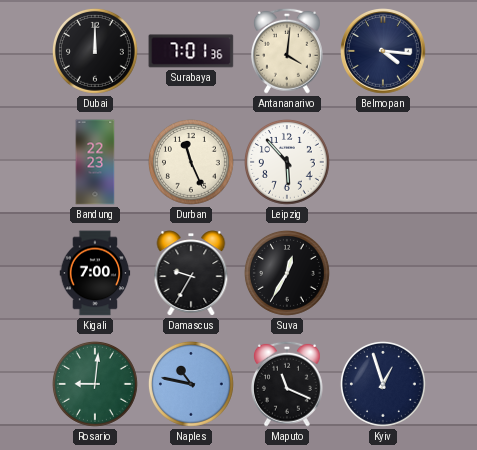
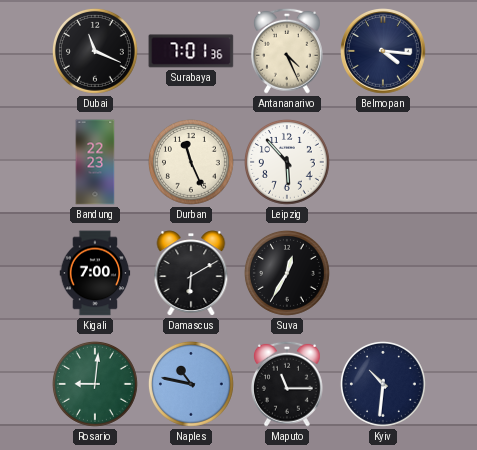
Dubai: 12:00 -> 11:19
Antananarivo: 4:01 -> 4:26
Damascus: 9:35 -> 6:10
Maputo: 11:19 -> 11:15
Kyiv: 12:57 -> 10:31
